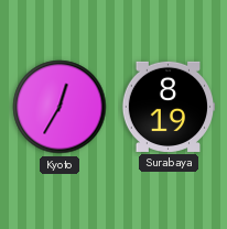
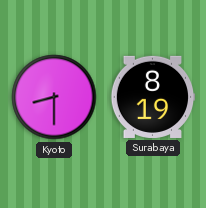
Kyoto: 12:35 -> 8:30
